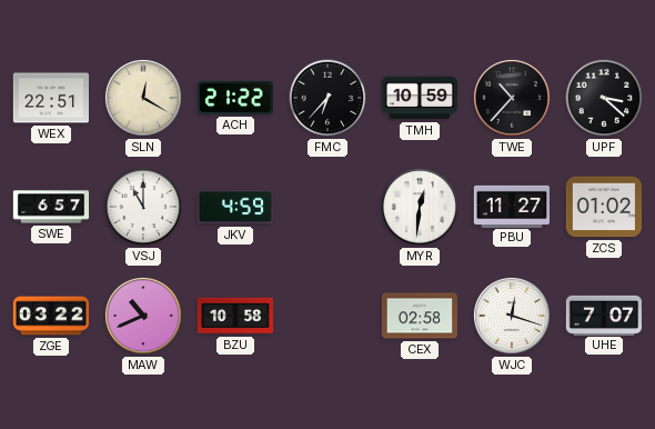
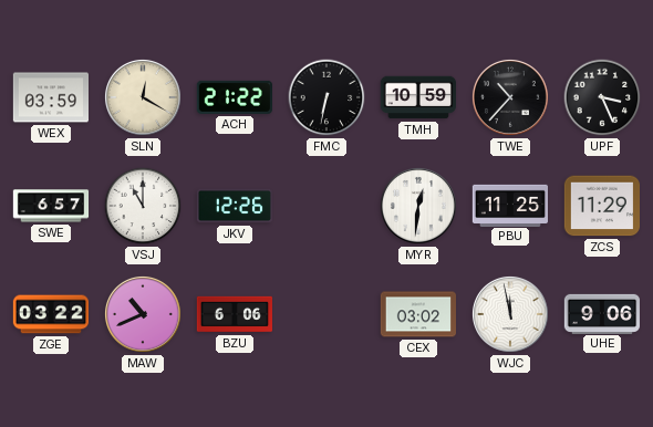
WEX: 22:51 -> 03:59
FMC: 6:37 -> 6:32
UPF: 3:22 -> 3:26
JKV: 4:59 -> 12:26
PBU: 11:27 -> 11:25
ZCS: 01:02 -> 11:29
BZU: 10:58 -> 6:06
CEX: 02:58 -> 03:02
WJC: 12:18 -> 11:58
UHE: 7:07 -> 9:06
